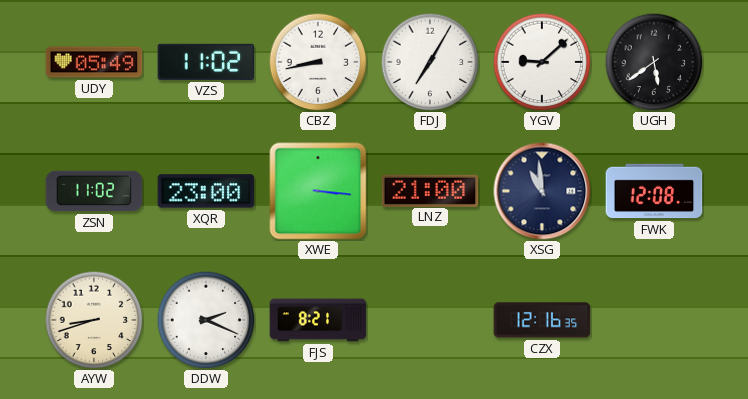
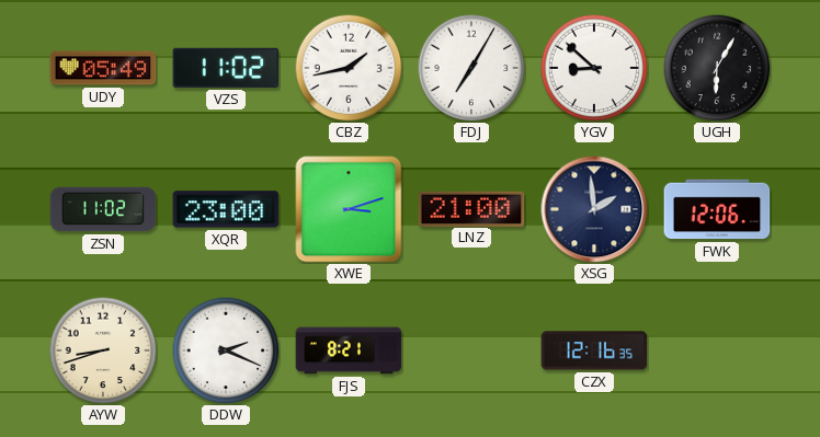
CBZ: 8:43 -> 1:43
YGV: 9:08 -> 8:52
UGH: 5:39 -> 6:05
XWE: 3:16 -> 3:12
XSG: 10:59 -> 1:59
FWK: 12:08 -> 12:06
